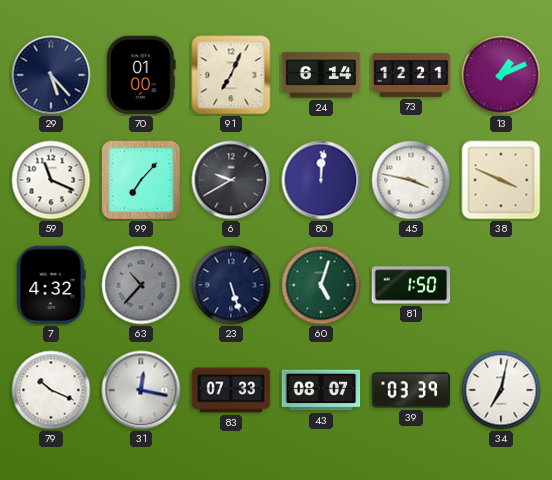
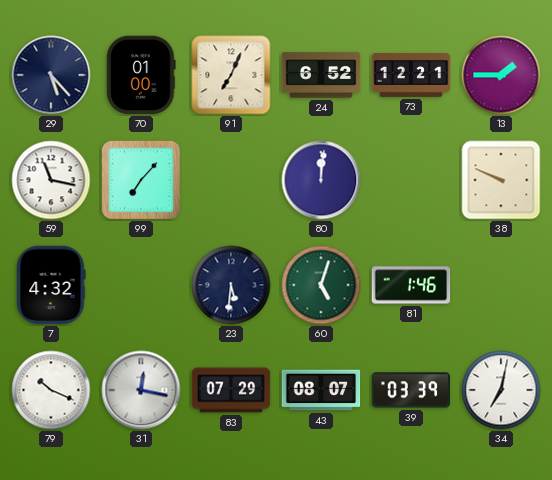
24: 6:14 -> 6:52
13: 1:11 -> 1:45
59: 11:19 -> 11:17
6: 9:40 -> none
45: 3:47 -> none
38: 3:49 -> 9:49
63: 10:37 -> none
23: 5:27 -> 5:31
81: 1:50 -> 1:46
83: 07:33 -> 07:29
